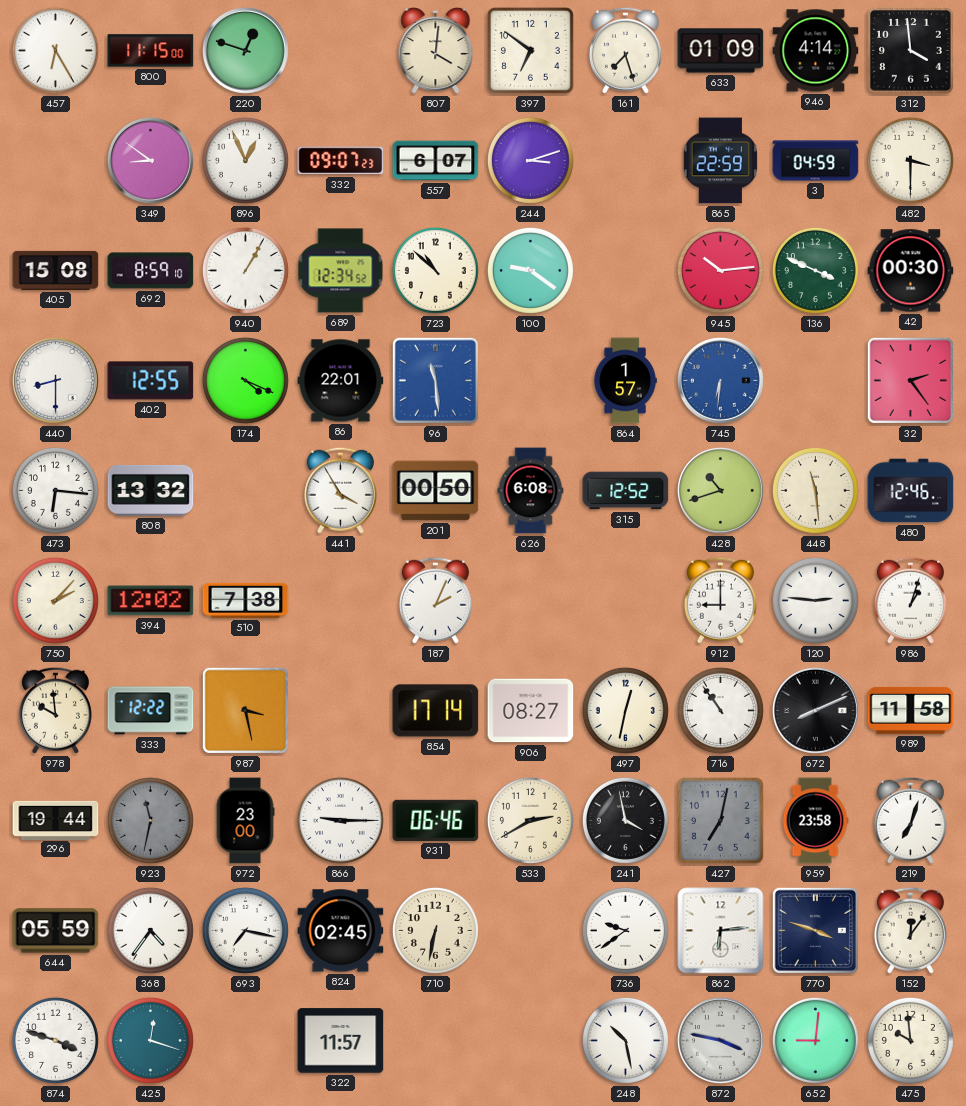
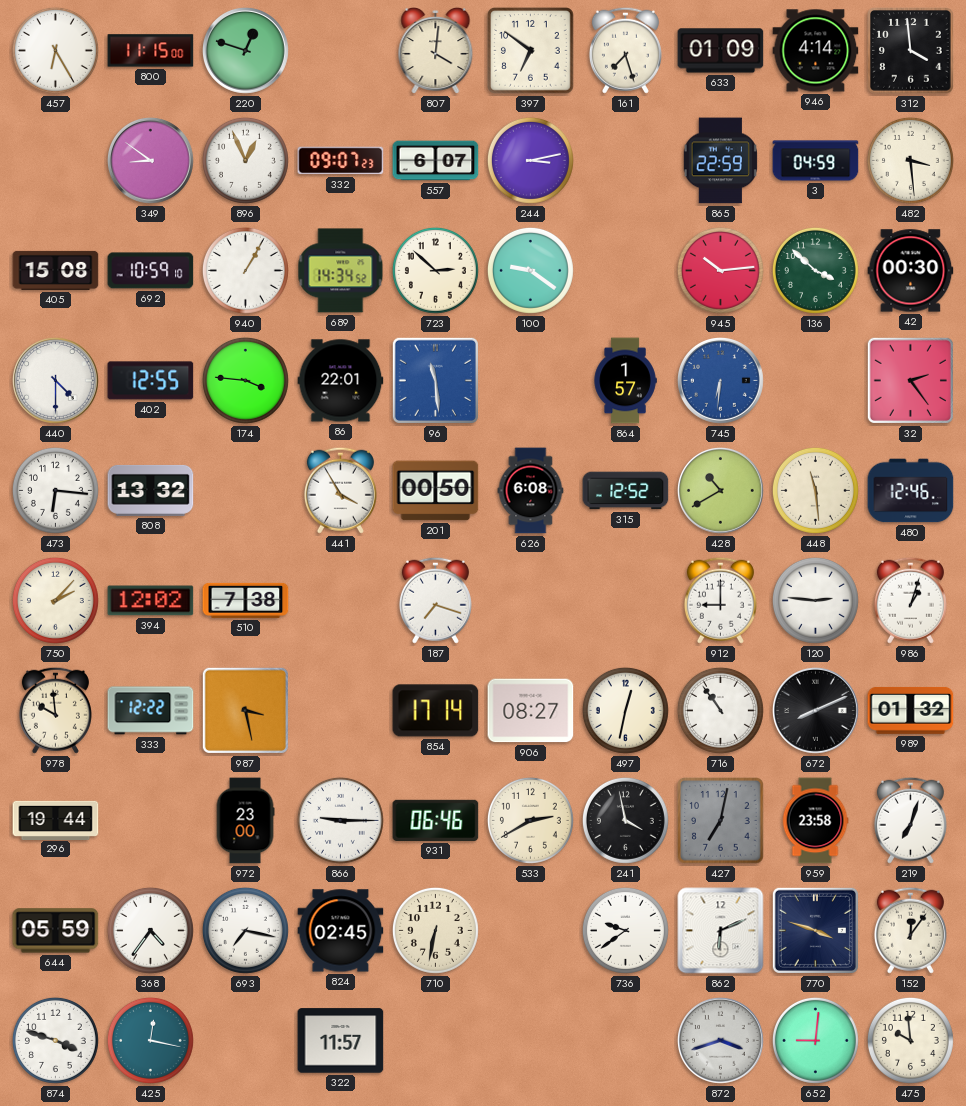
244: 3:12 -> 3:13
482: 3:30 -> 3:29
692: 8:59 -> 10:59
689: 12:34 -> 14:34
723: 10:52 -> 2:52
136: 3:49 -> 3:52
440: 8:30 -> 4:30
174: 4:19 -> 3:46
428: 10:42 -> 10:40
187: 2:04 -> 7:18
989: 11:58 -> 01:32
923: 11:32 -> none
862: 6:14 -> 6:11
425: 12:18 -> 12:17
248: 10:28 -> none
872: 3:47 -> 3:42
